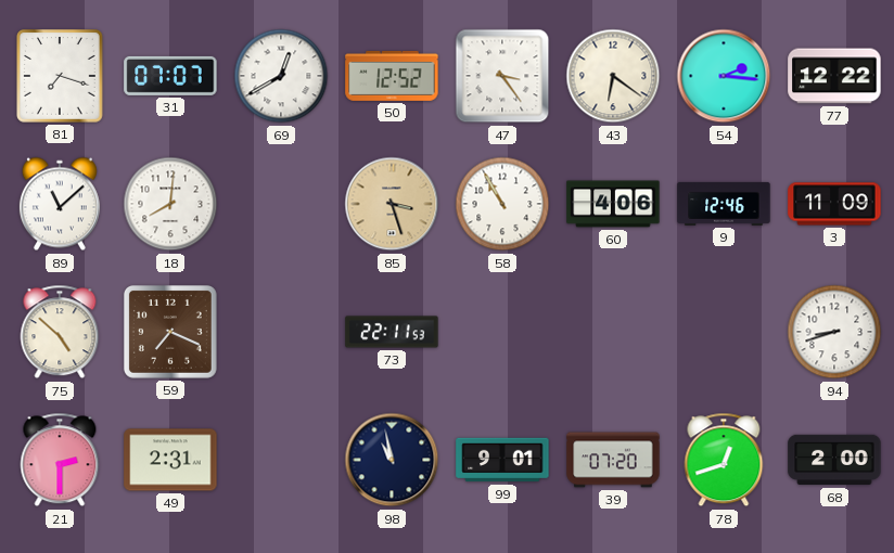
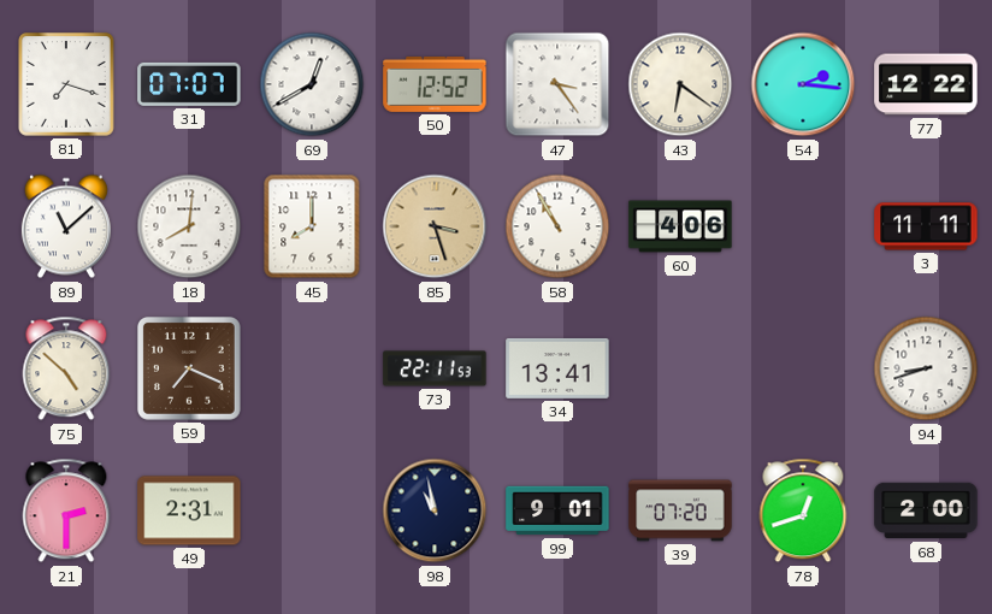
45: none -> 8:00
9: 12:46 -> none
3: 11:09 -> 11:11
34: none -> 13:41
